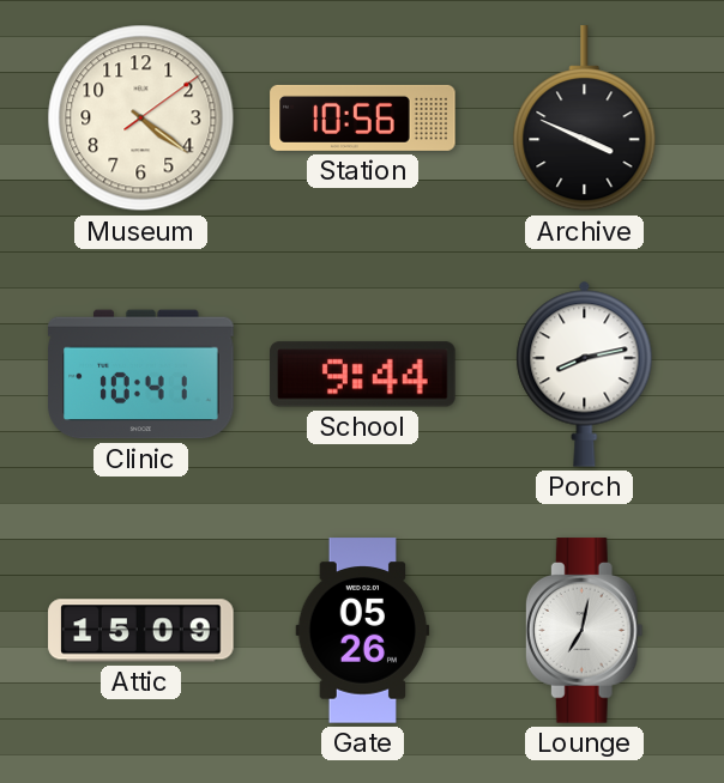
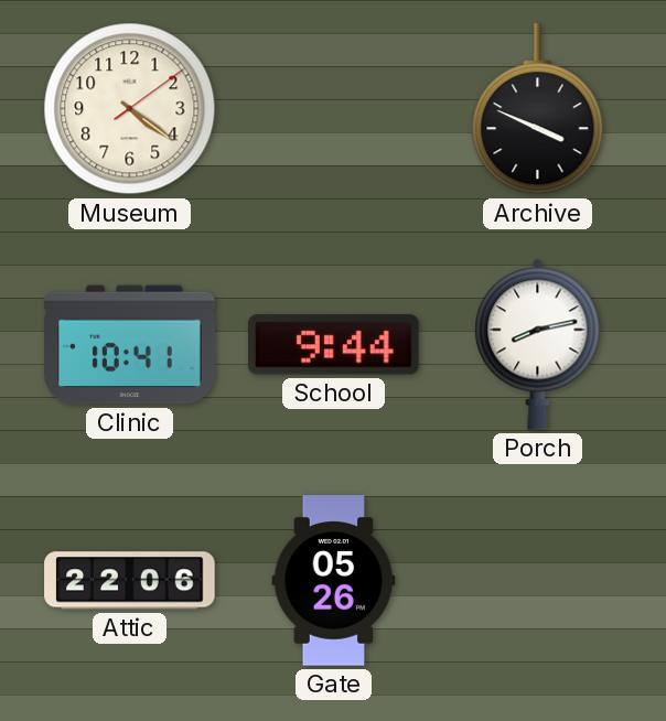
Station: 10:56 -> none
Attic: 15:09 -> 22:06
Lounge: 7:02 -> none
